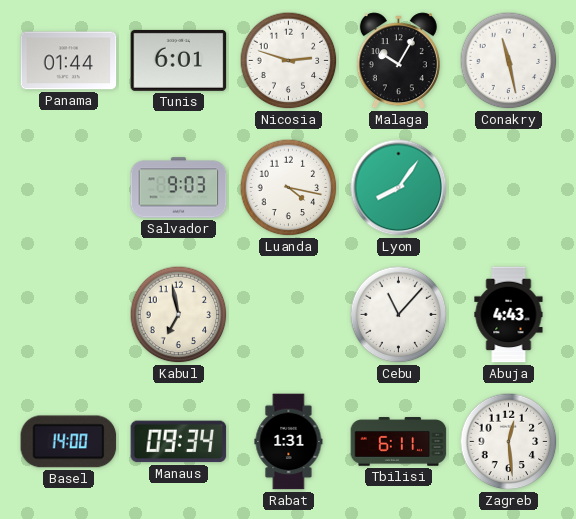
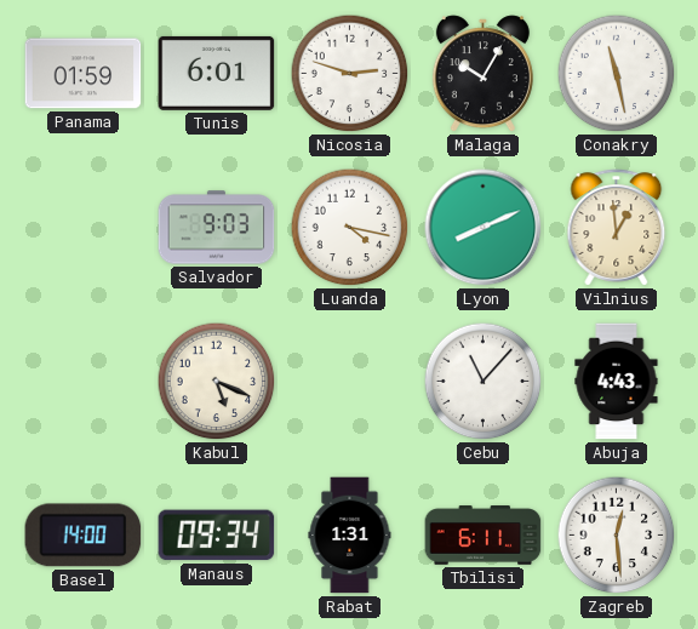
Panama: 01:44 -> 01:59
Lyon: 8:06 -> 8:11
Vilnius: none -> 12:59
Kabul: 6:58 -> 5:19
